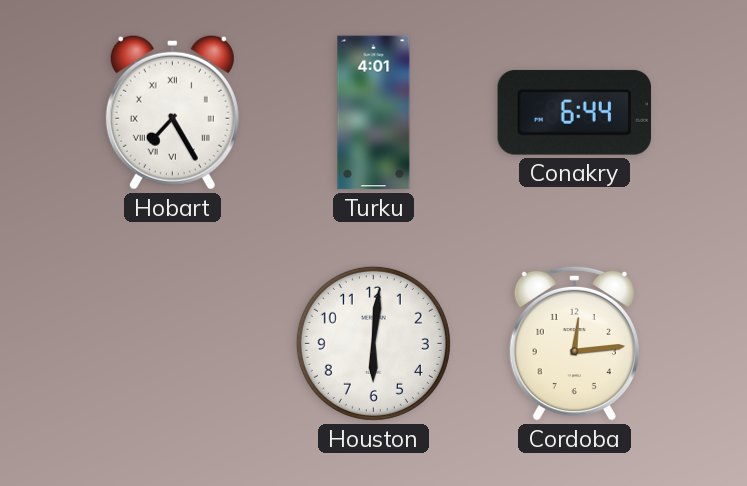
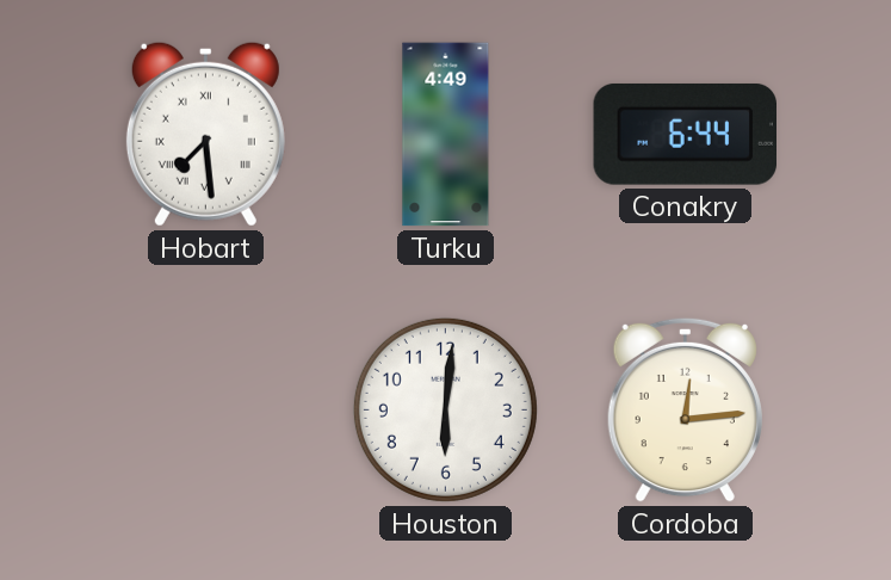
Hobart: 7:25 -> 7:29
Turku: 4:01 -> 4:49
